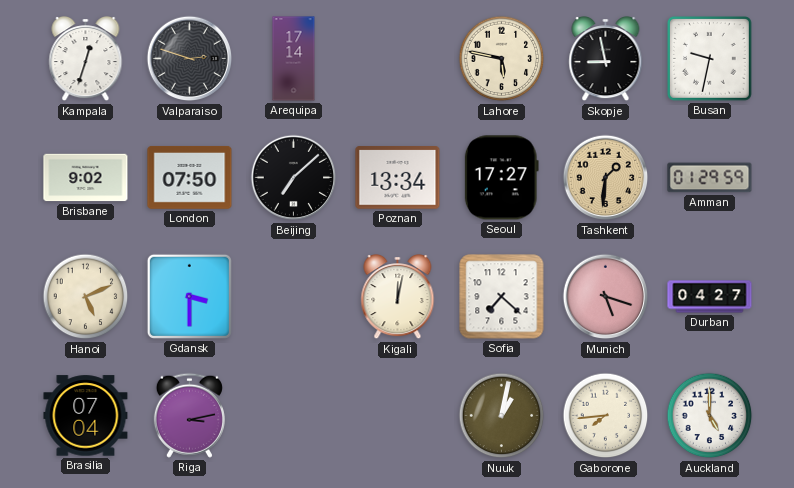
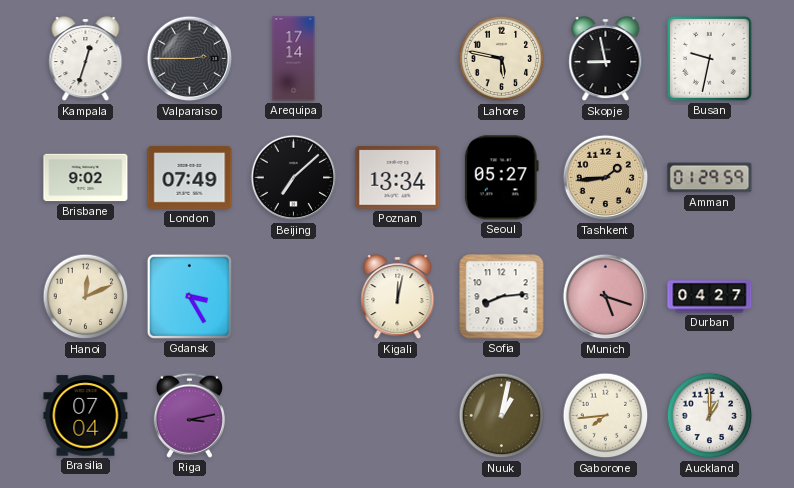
Valparaiso: 2:48 -> 2:45
London: 07:50 -> 07:49
Seoul: 17:27 -> 05:27
Tashkent: 1:31 -> 1:44
Hanoi: 5:11 -> 12:11
Gdansk: 3:30 -> 3:25
Sofia: 7:22 -> 8:14
Auckland: 5:00 -> 1:00
